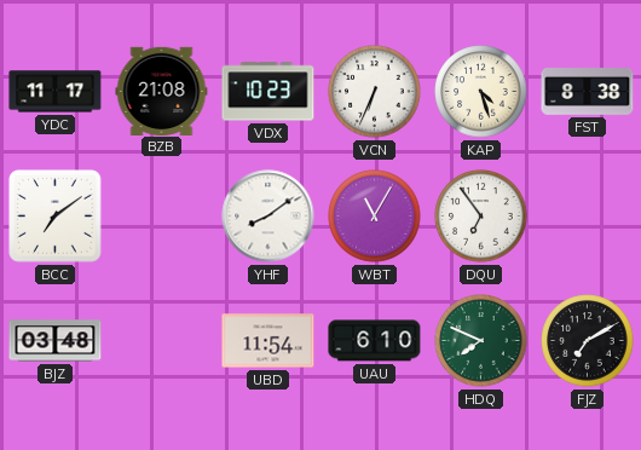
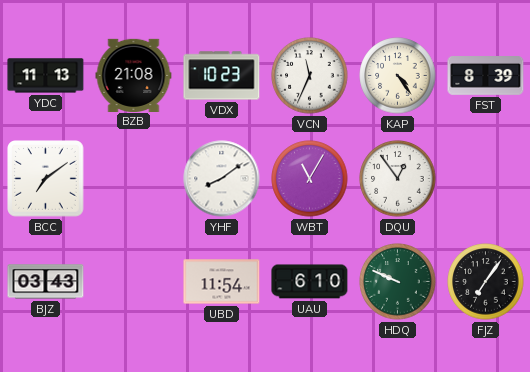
YDC: 11:17 -> 11:13
VCN: 6:34 -> 11:34
KAP: 4:27 -> 4:24
FST: 8:38 -> 8:39
DQU: 6:54 -> 12:54
BJZ: 03:48 -> 03:43
HDQ: 7:49 -> 9:49
FJZ: 7:10 -> 7:06
